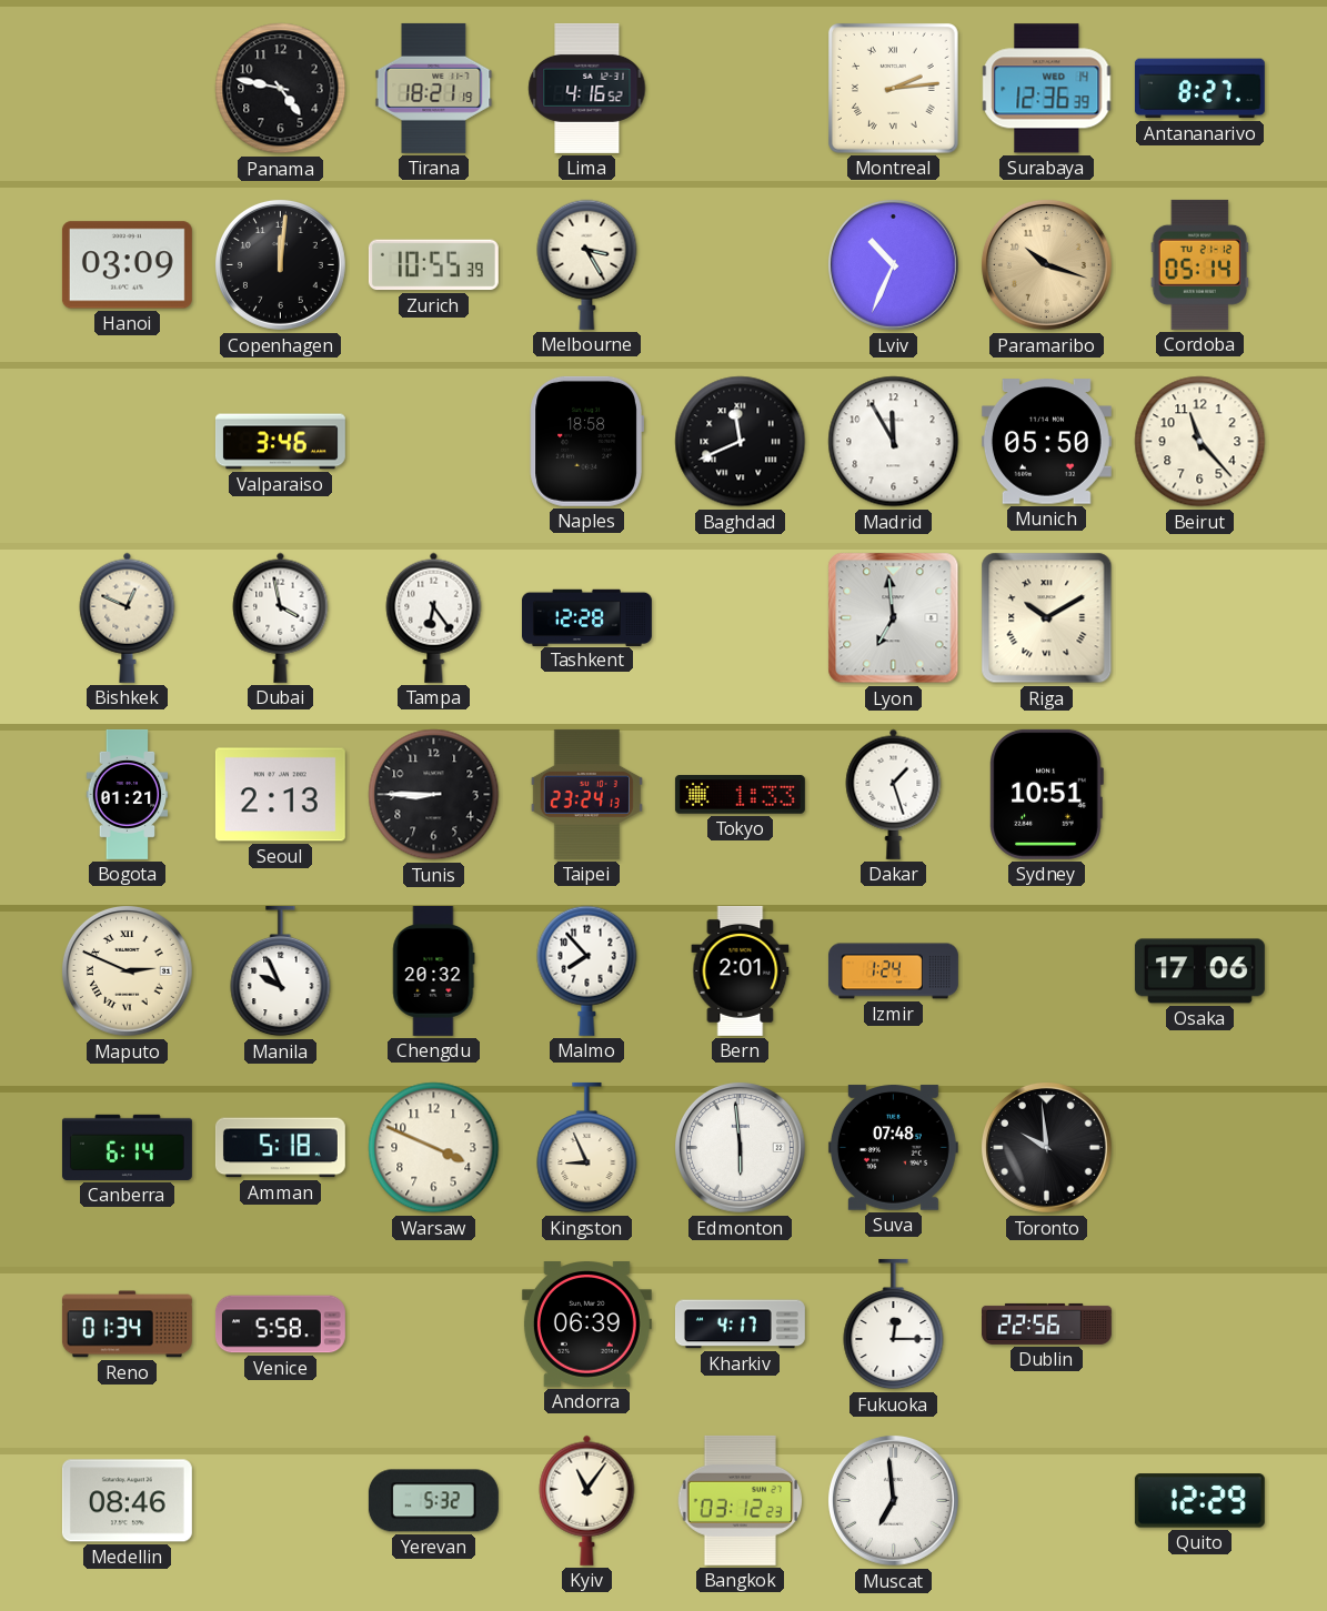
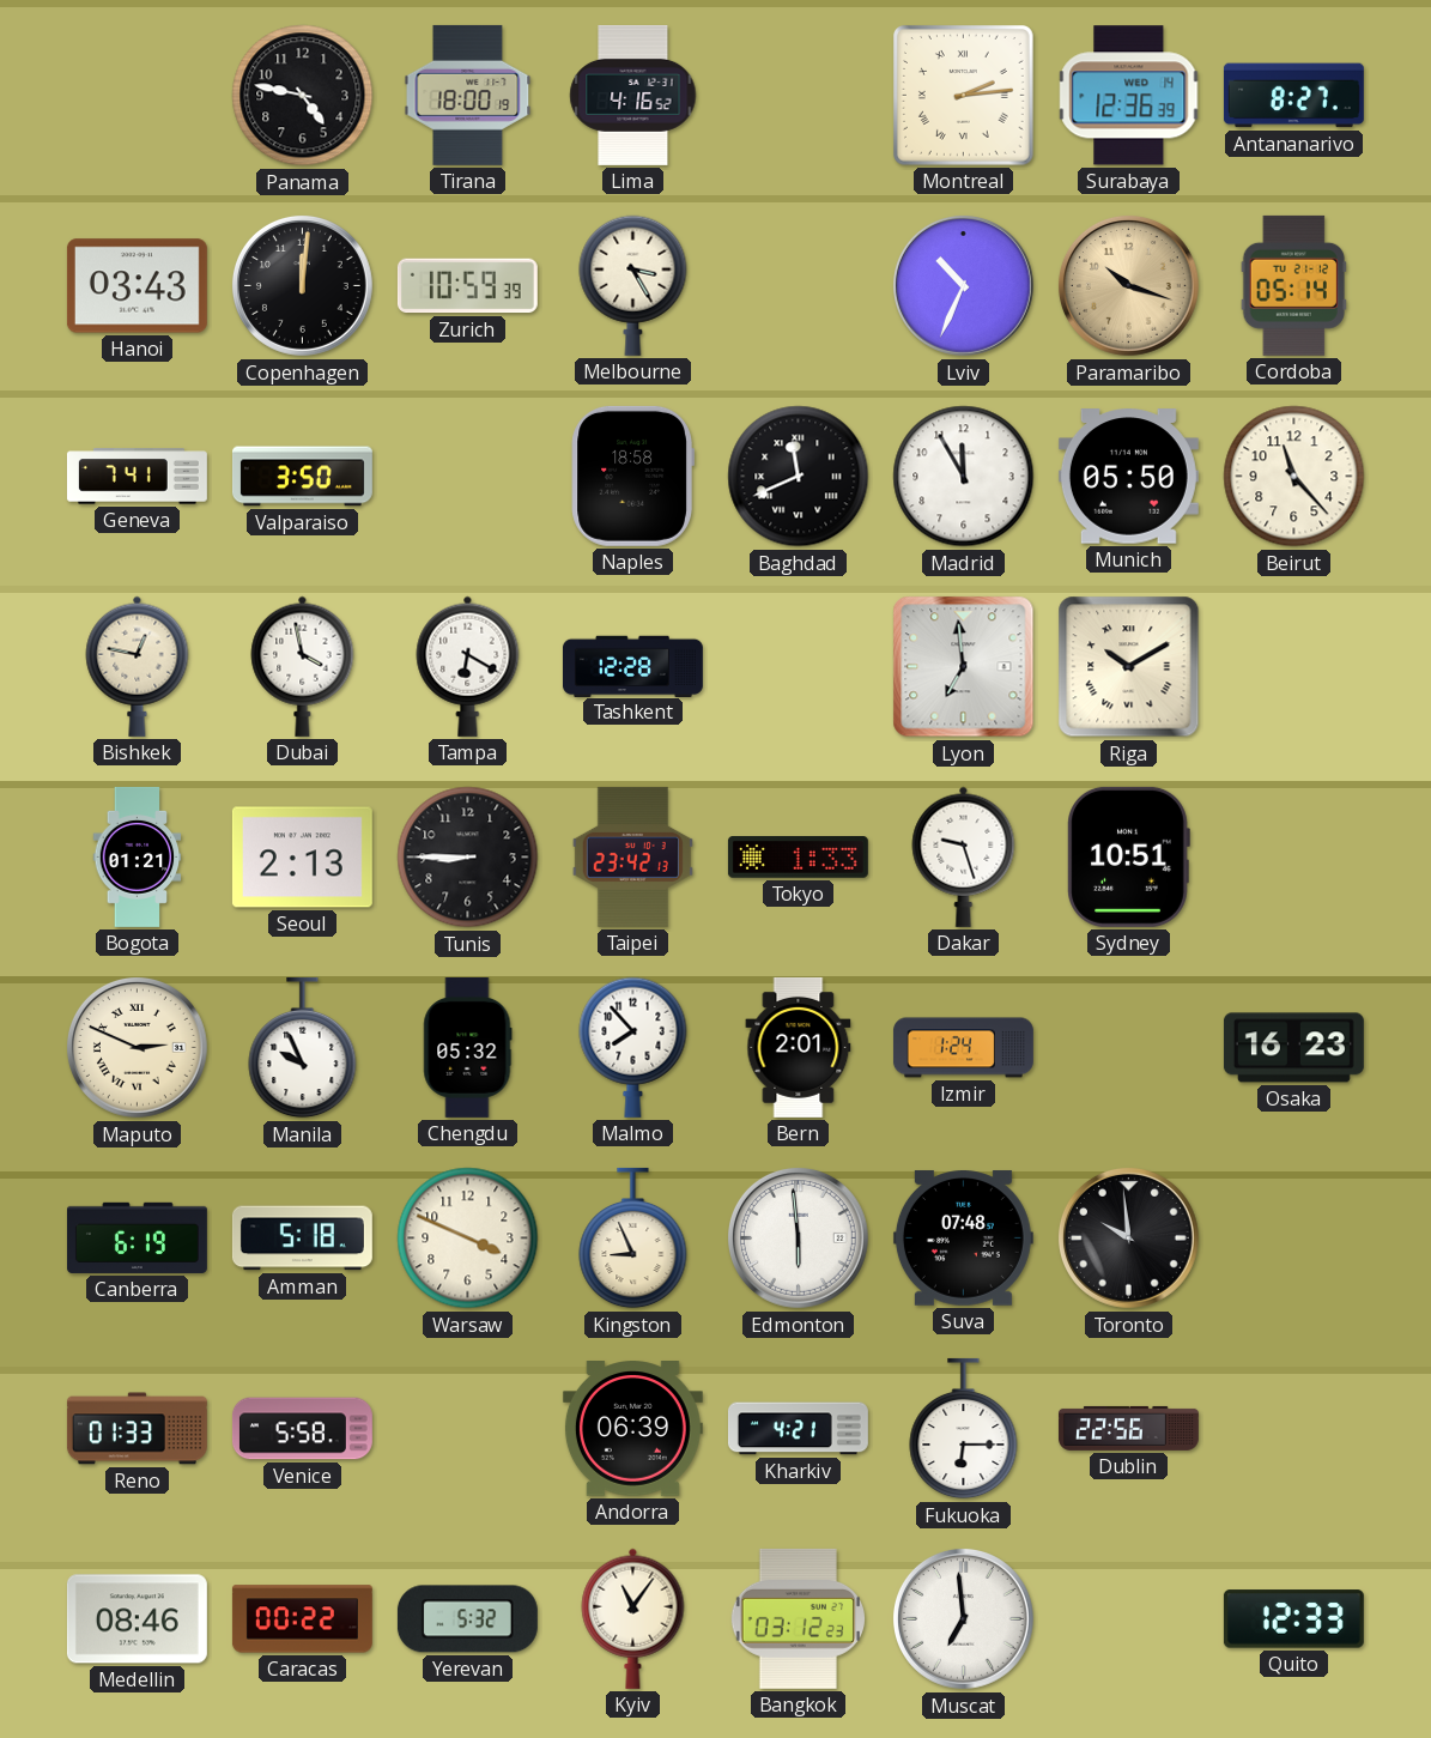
Tirana: 18:21 -> 18:00
Hanoi: 03:09 -> 03:43
Zurich: 10:55 -> 10:59
Geneva: none -> 7:41
Valparaiso: 3:46 -> 3:50
Bishkek: 12:49 -> 12:47
Tampa: 6:24 -> 6:20
Taipei: 23:24 -> 23:42
Dakar: 1:27 -> 9:27
Chengdu: 20:32 -> 05:32
Osaka: 17:06 -> 16:23
Canberra: 6:14 -> 6:19
Reno: 01:34 -> 01:33
Kharkiv: 4:17 -> 4:21
Fukuoka: 12:15 -> 6:15
Caracas: none -> 00:22
Quito: 12:29 -> 12:33
